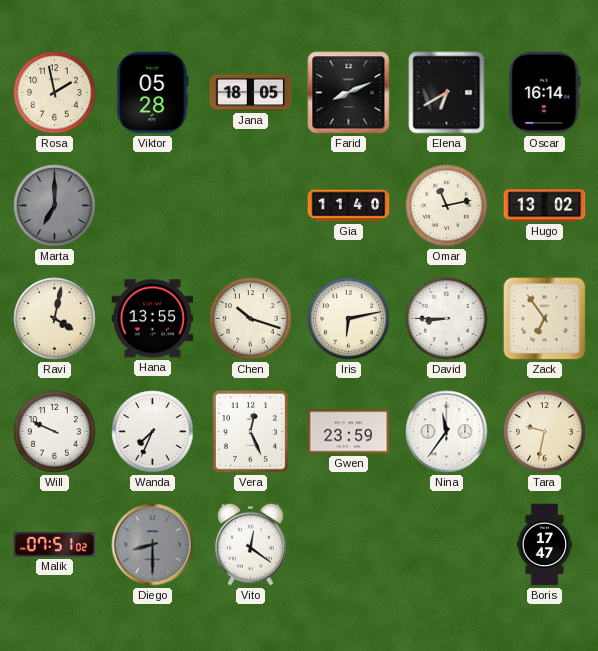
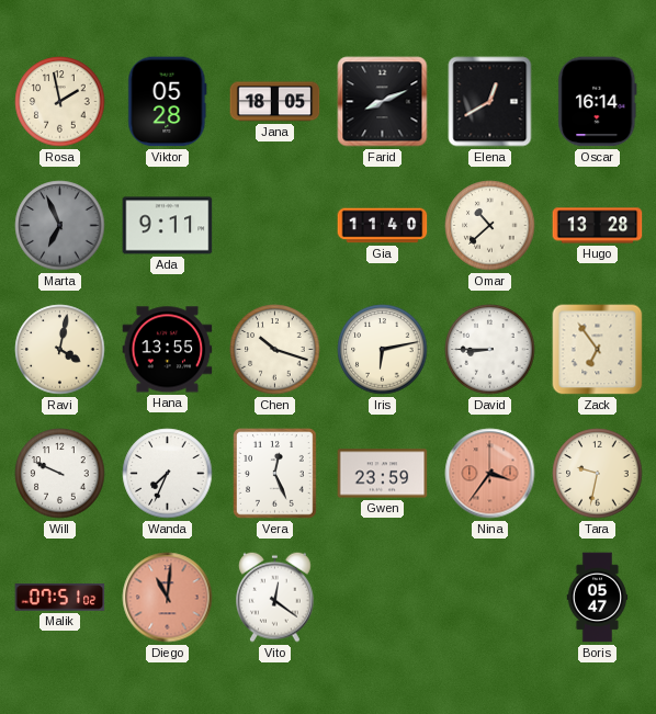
Elena: 6:40 -> 12:40
Marta: 7:00 -> 6:56
Ada: none -> 9:11
Omar: 11:13 -> 10:38
Hugo: 13:02 -> 13:28
Nina: 11:36 -> 3:36
Nina dial: white -> salmon
Diego: 8:30 -> 11:01
Diego dial: grey -> salmon
Boris: 17:47 -> 05:47
